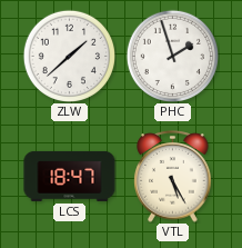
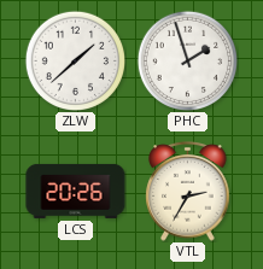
LCS: 18:47 -> 20:26
VTL: 5:25 -> 2:35
